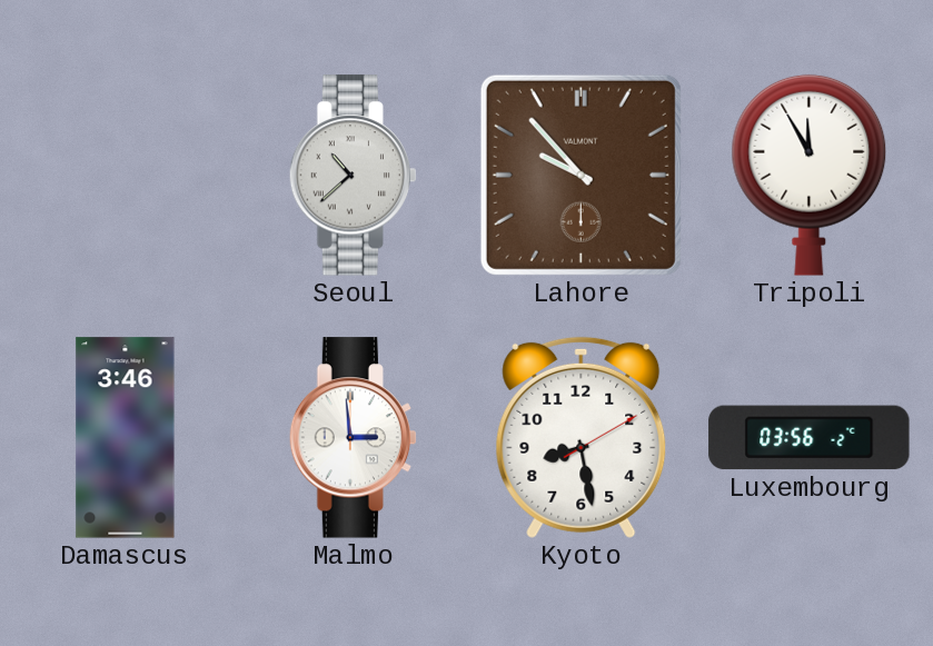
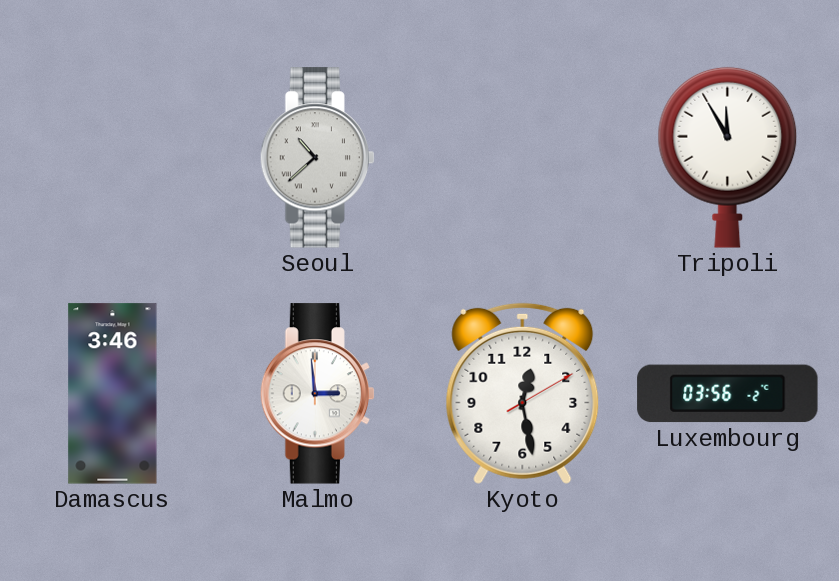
Lahore: 9:53 -> none
Kyoto: 8:28 -> 12:28
